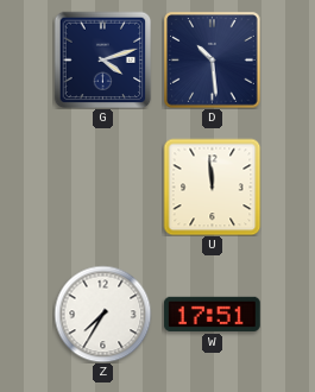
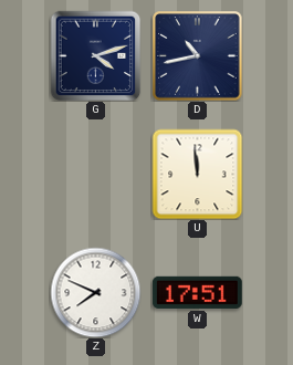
D: 10:29 -> 10:43
Z: 7:35 -> 7:49
